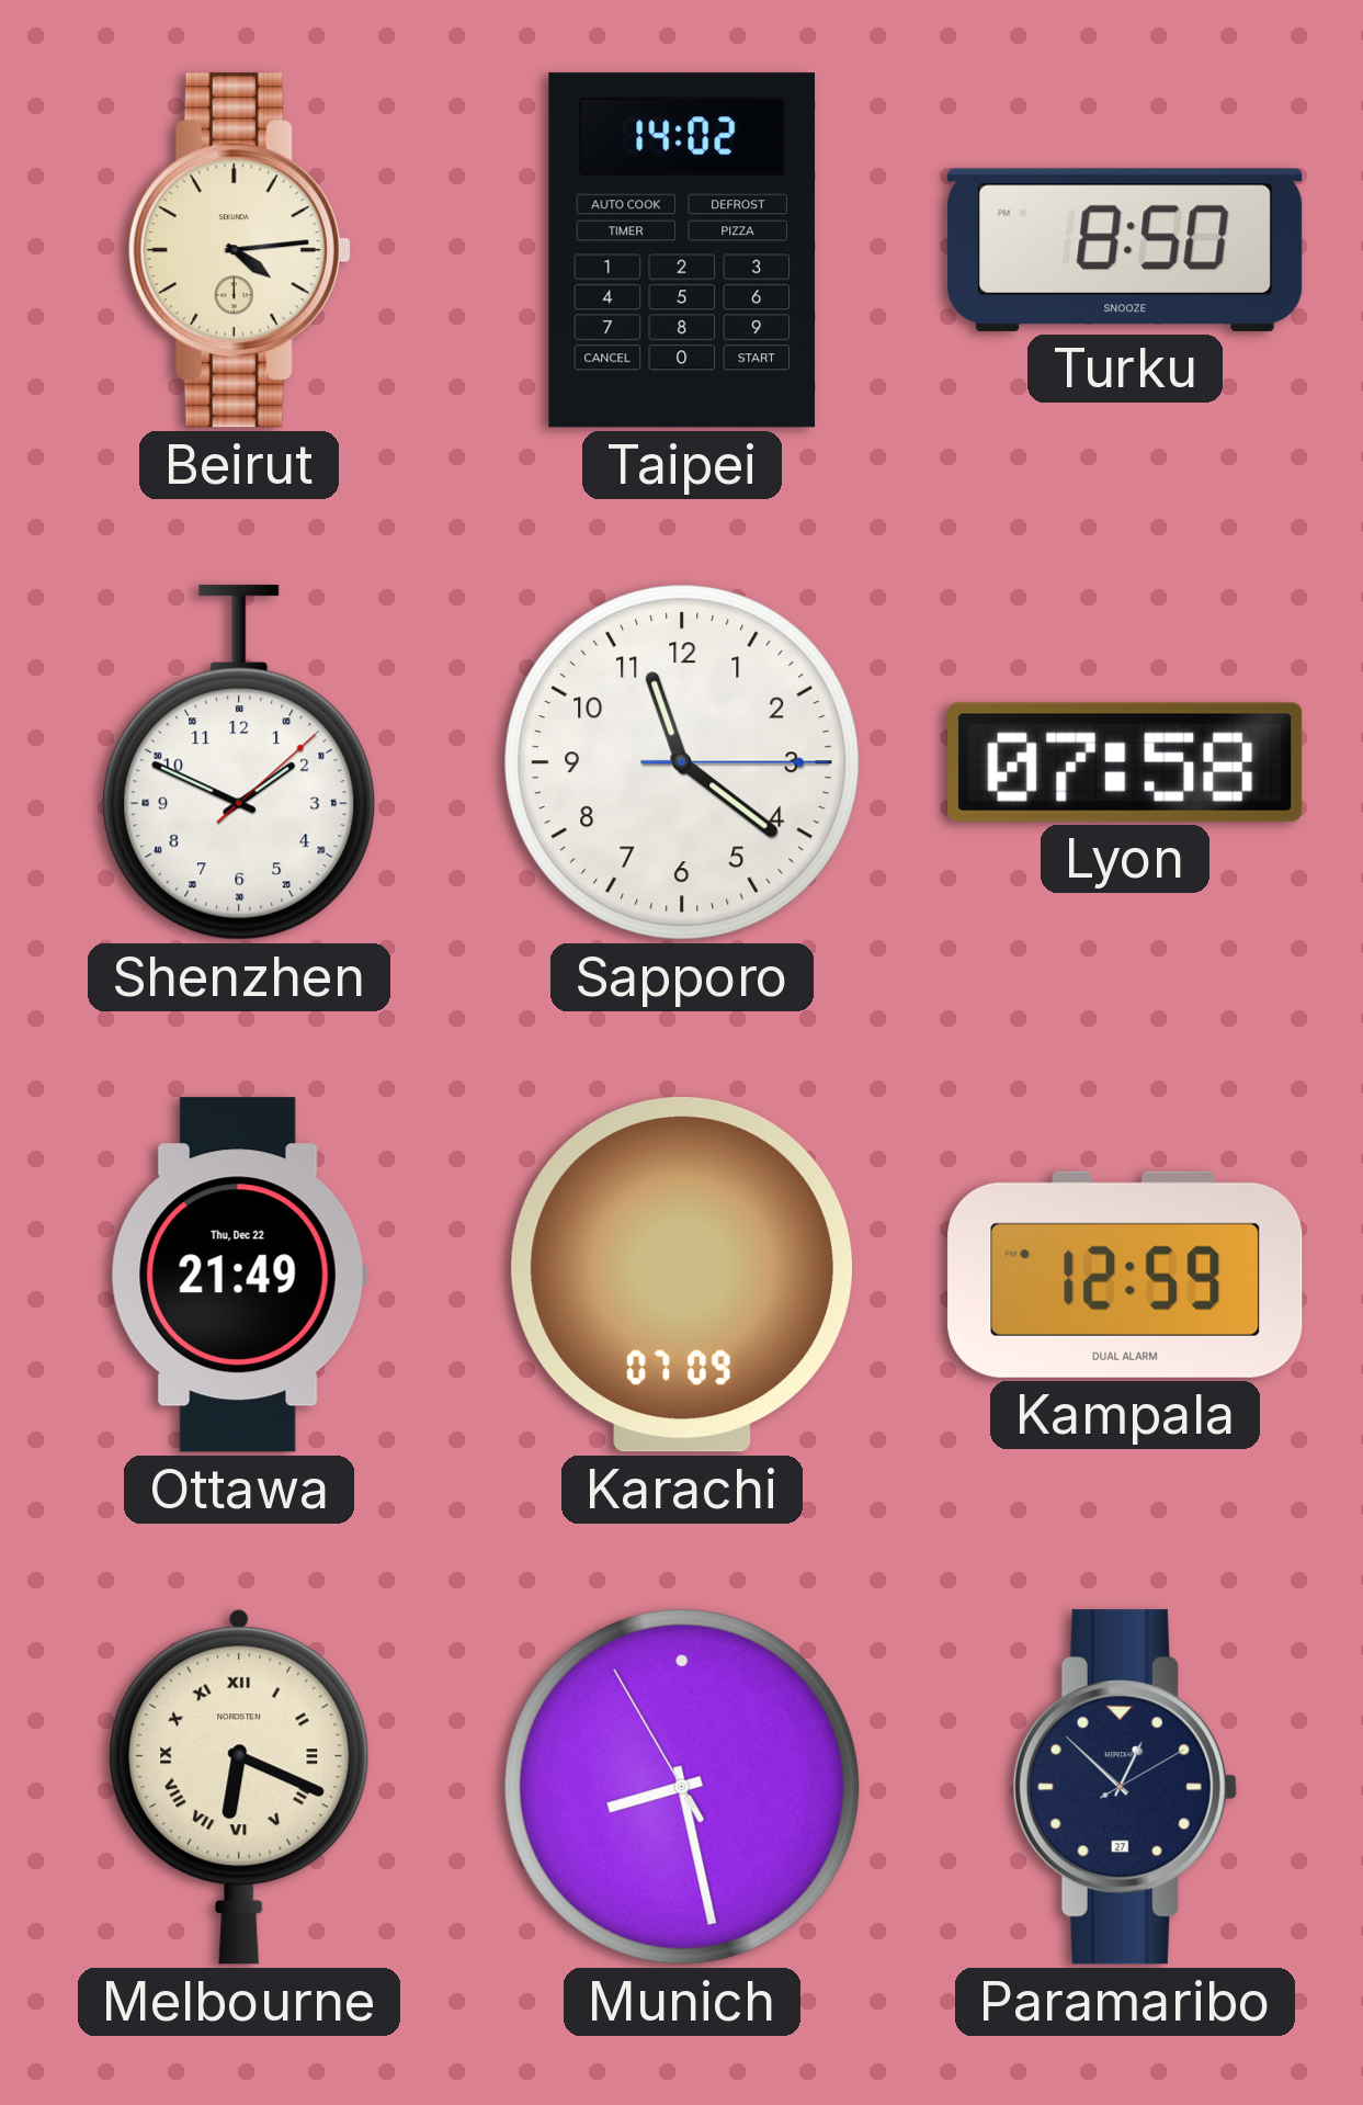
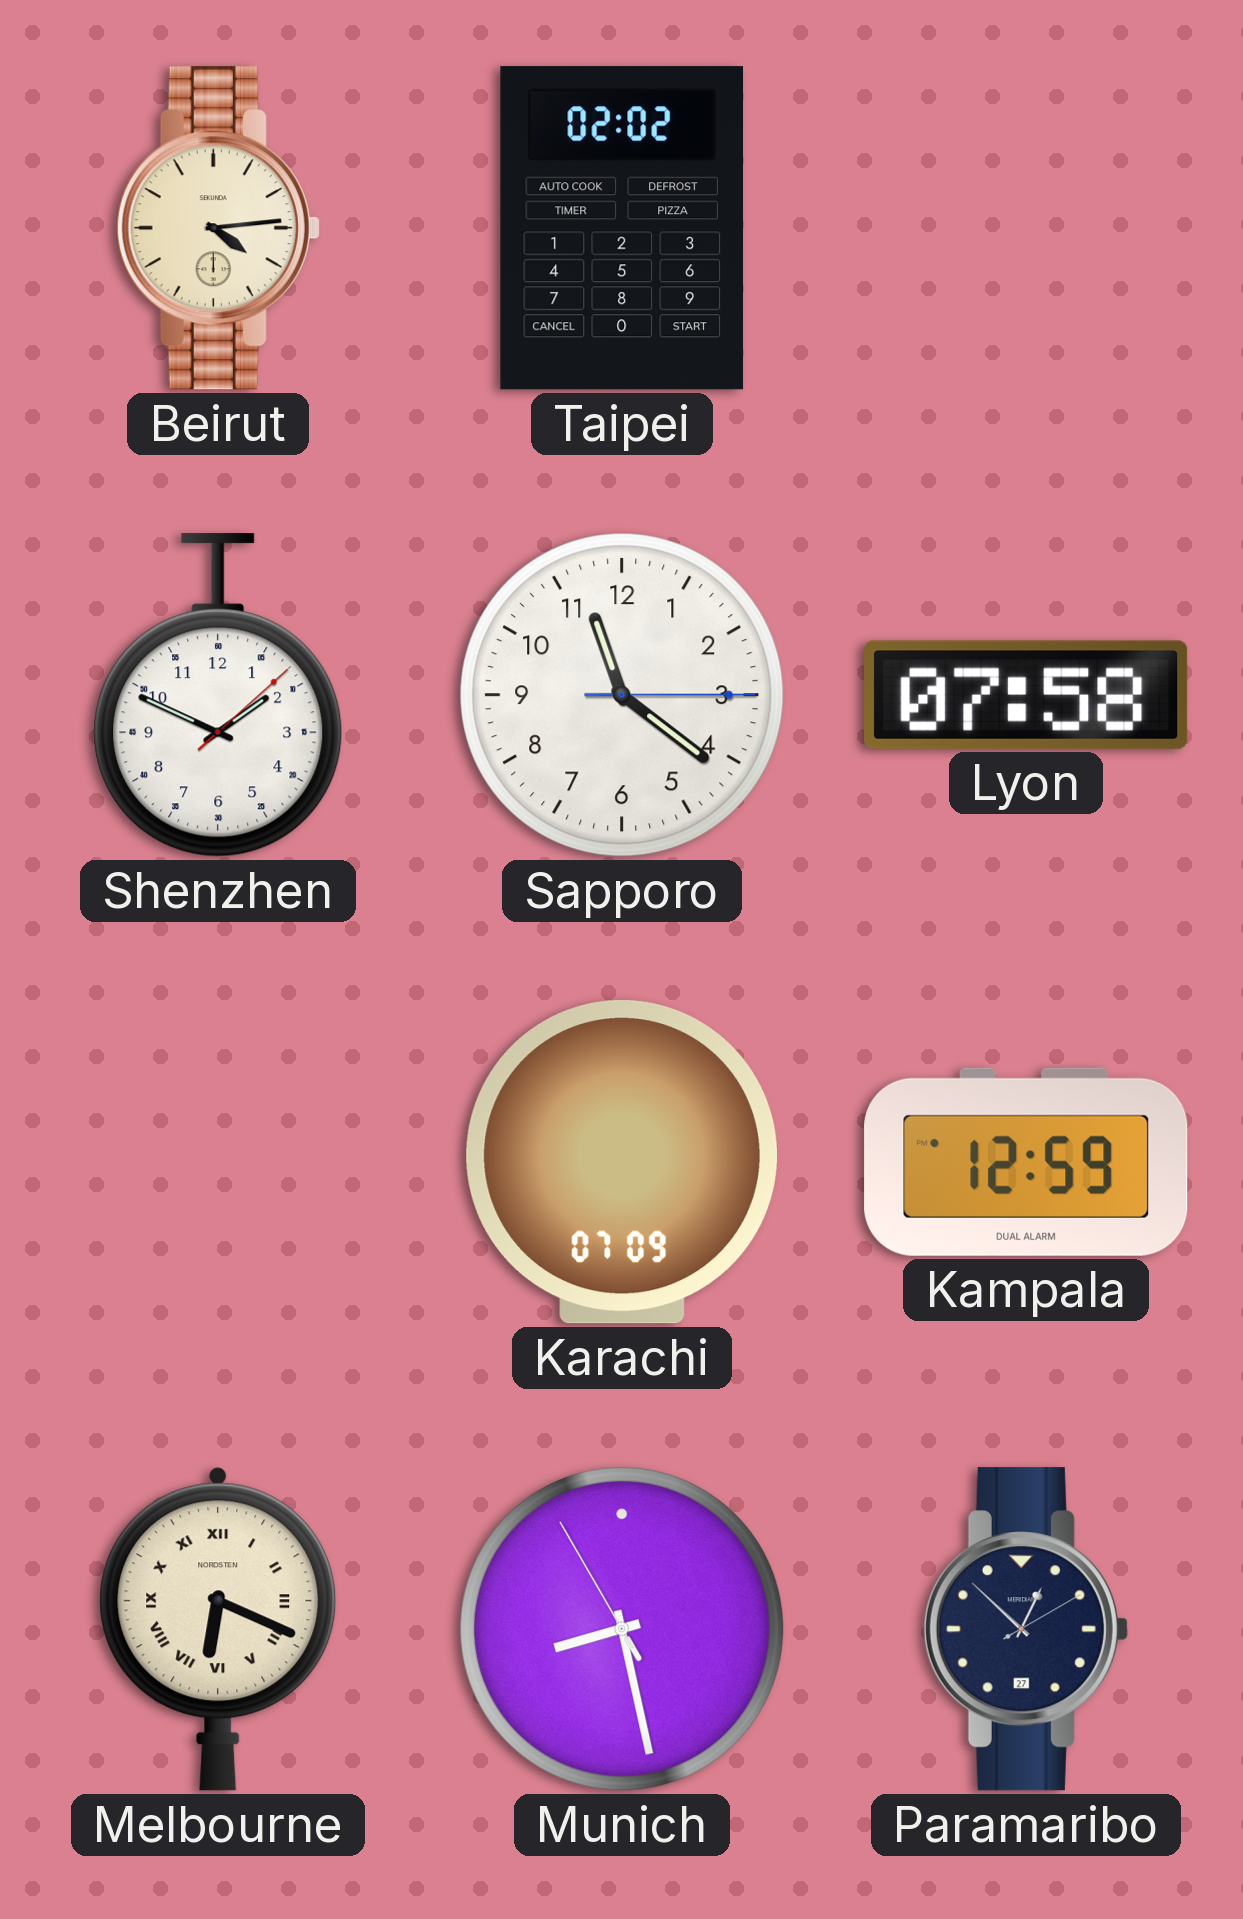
Taipei: 14:02 -> 02:02
Turku: 8:50 -> none
Ottawa: 21:49 -> none
